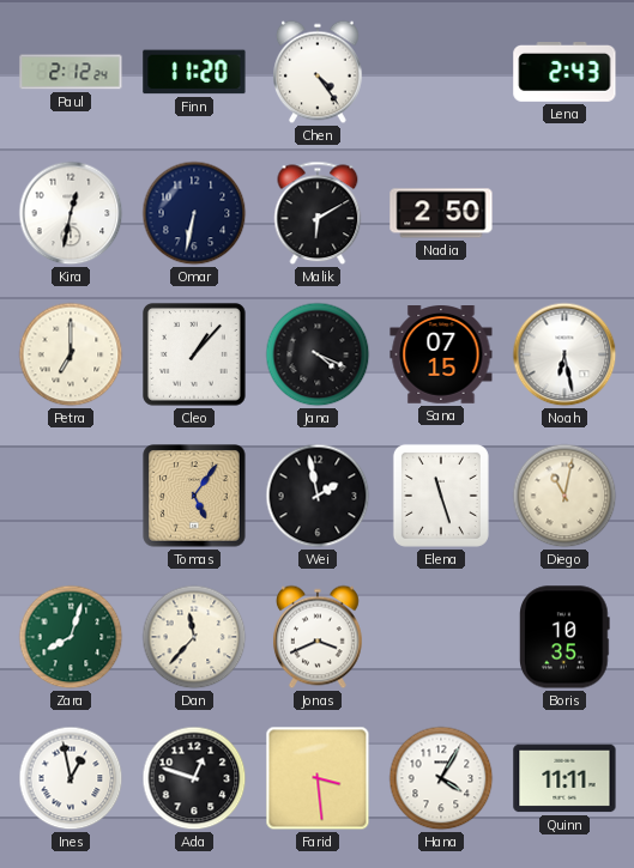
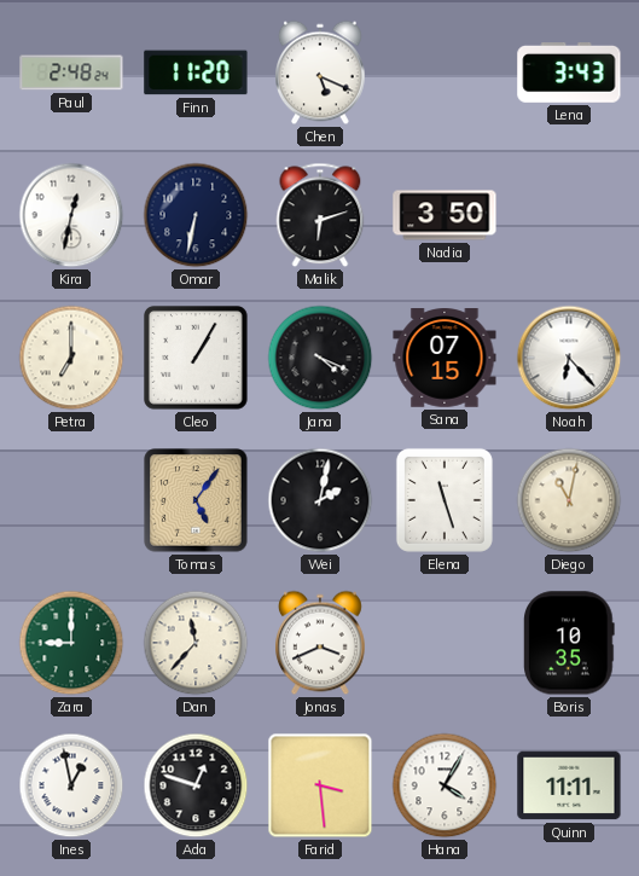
Paul: 2:12 -> 2:48
Chen: 4:24 -> 5:19
Lena: 2:43 -> 3:43
Malik: 6:10 -> 6:12
Nadia: 2:50 -> 3:50
Cleo: 1:07 -> 1:05
Noah: 6:28 -> 6:23
Wei: 1:58 -> 2:02
Zara: 8:03 -> 9:00
